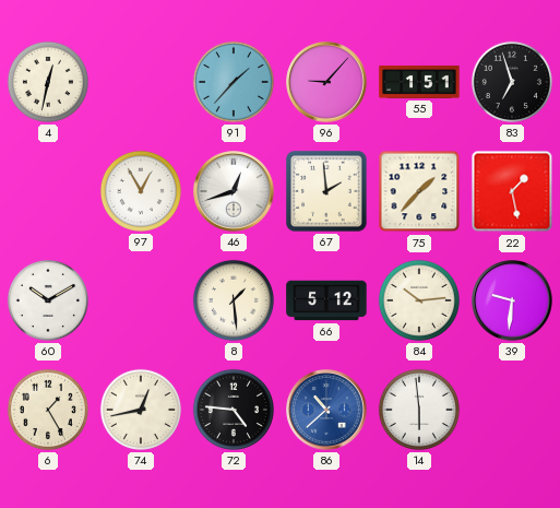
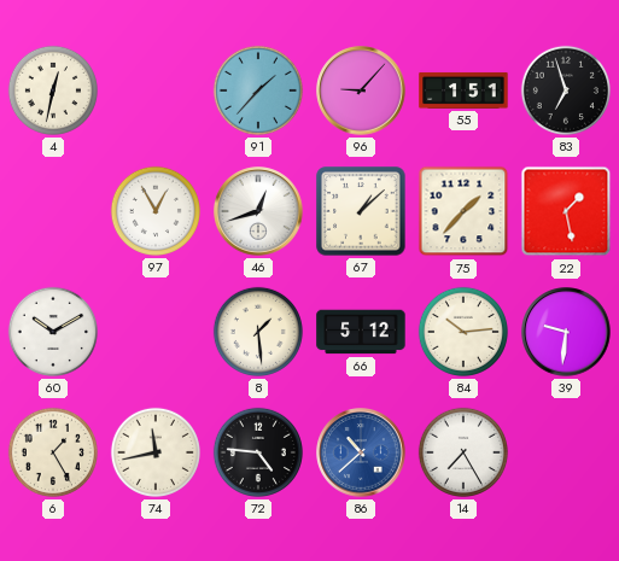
67: 1:59 -> 1:08
74: 12:43 -> 11:43
14: 5:59 -> 7:25
